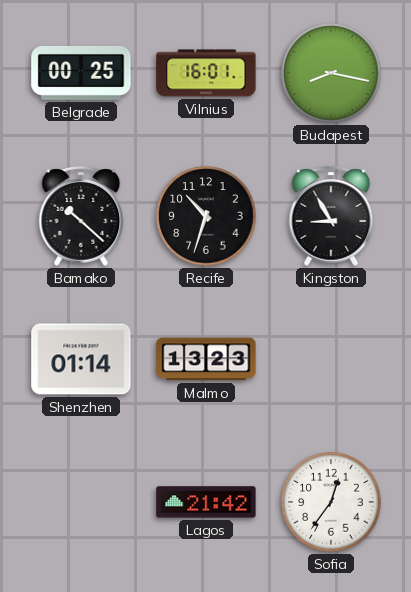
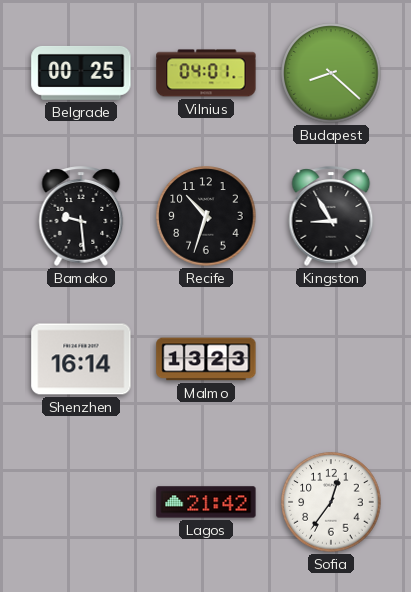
Vilnius: 16:01 -> 04:01
Budapest: 8:17 -> 8:22
Bamako: 10:22 -> 9:29
Shenzhen: 01:14 -> 16:14
